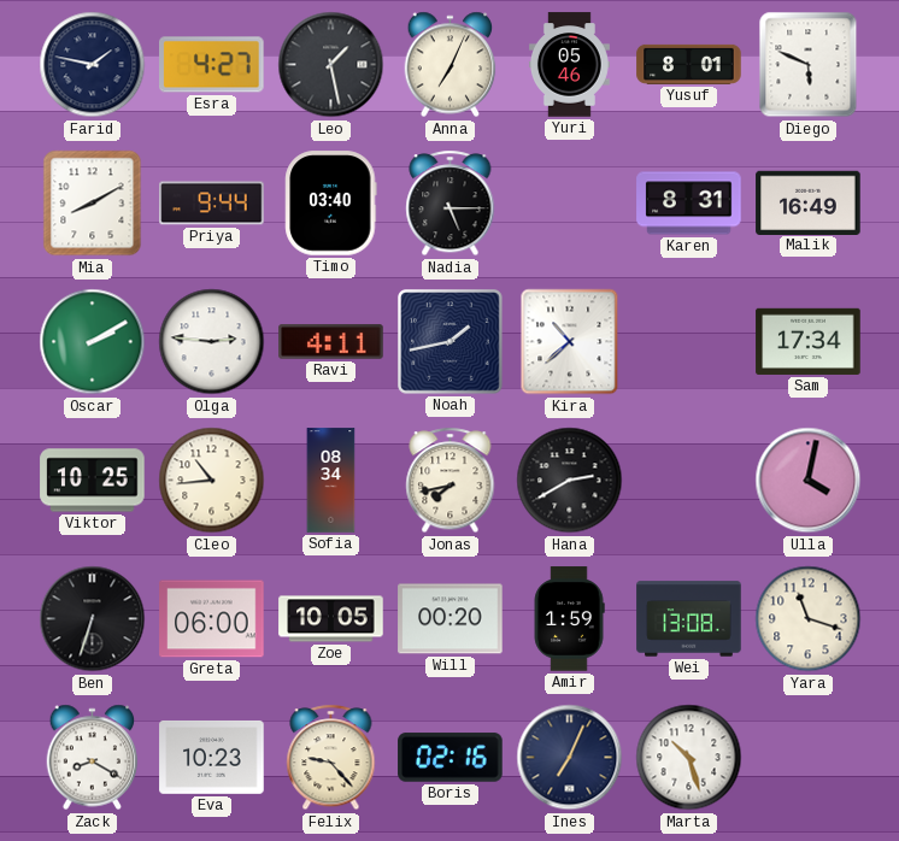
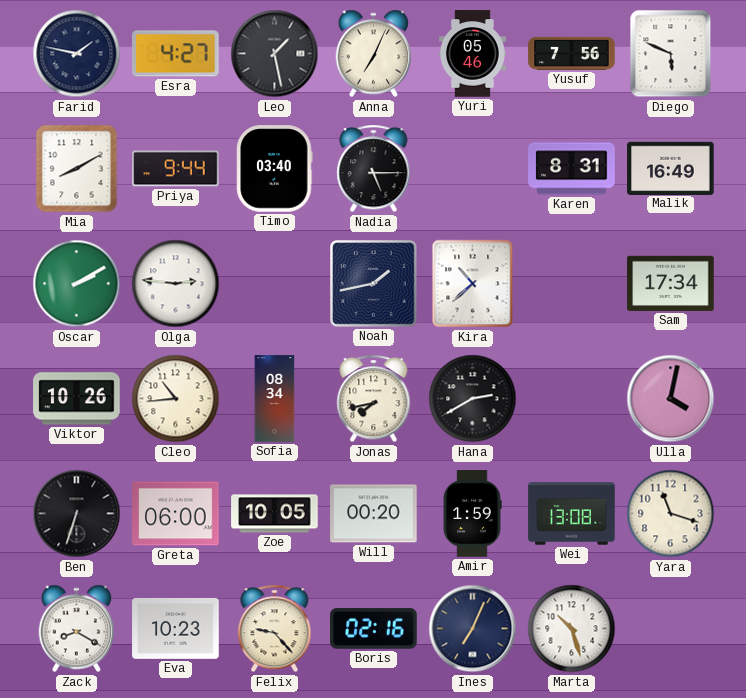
Yusuf: 8:01 -> 7:56
Ravi: 4:11 -> none
Viktor: 10:25 -> 10:26
